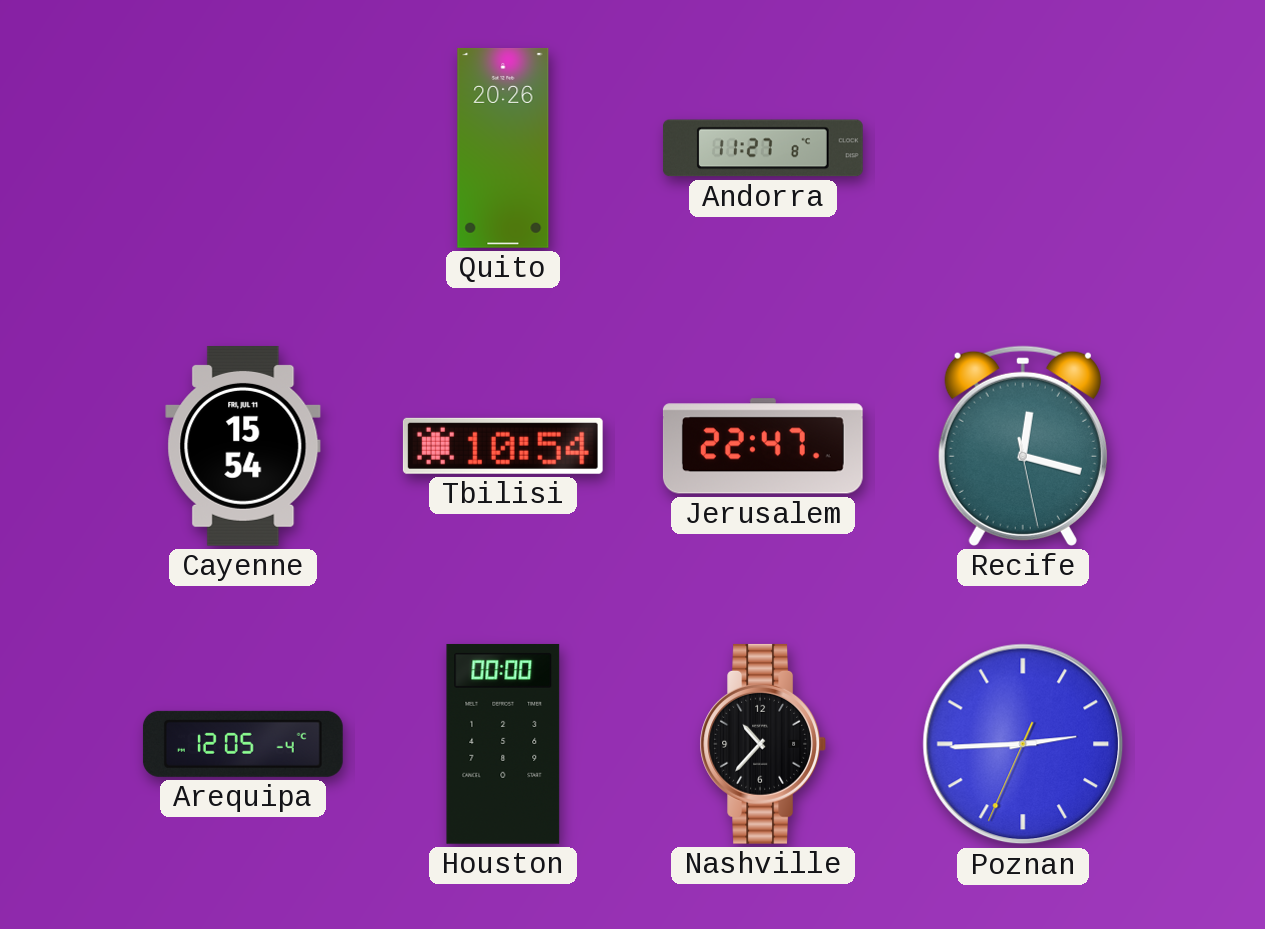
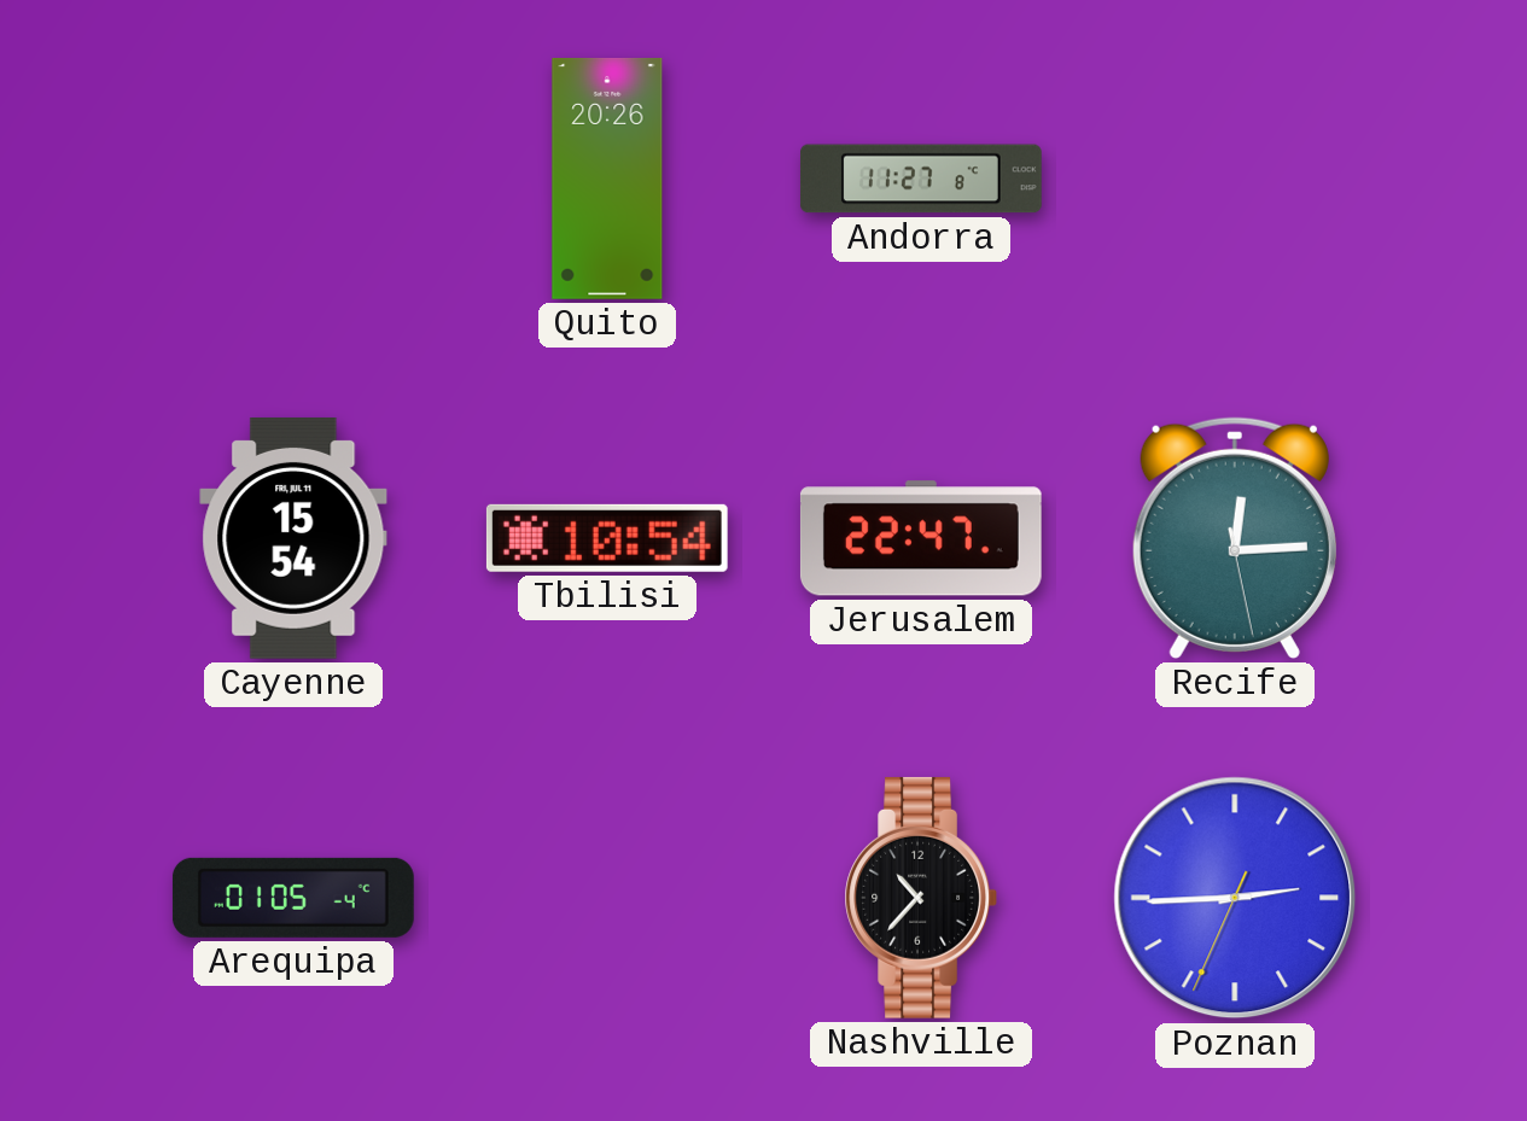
Recife: 12:17 -> 12:14
Arequipa: 12:05 -> 01:05
Houston: 00:00 -> none
